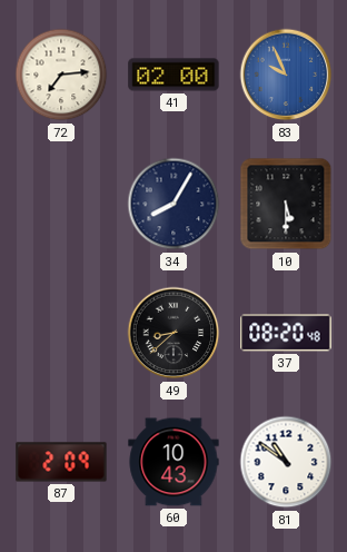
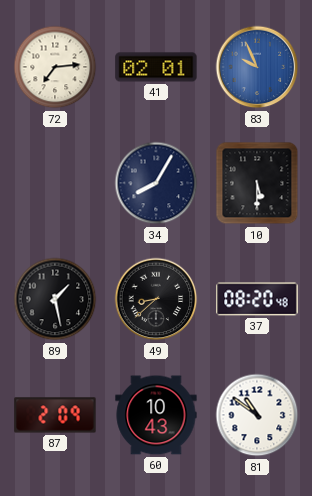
41: 02:00 -> 02:01
89: none -> 1:28
